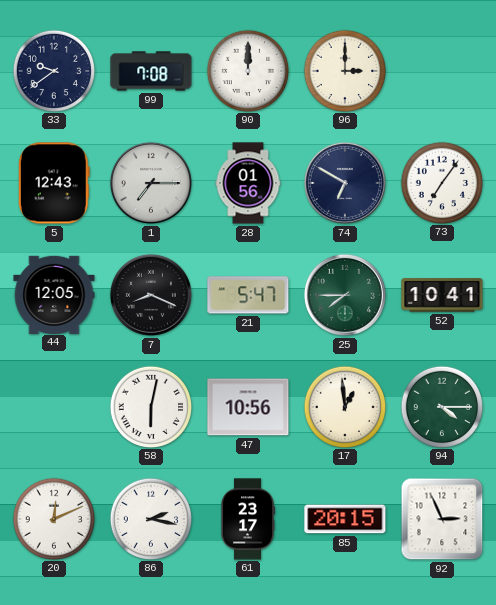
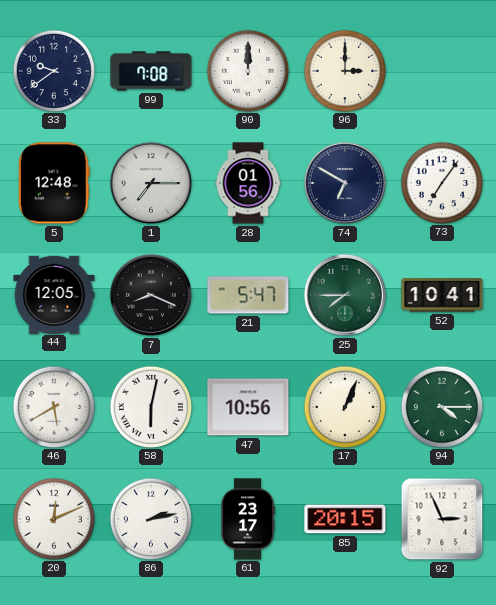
5: 12:43 -> 12:48
46: none -> 5:40
17: 12:59 -> 1:04
86: 2:17 -> 2:13
